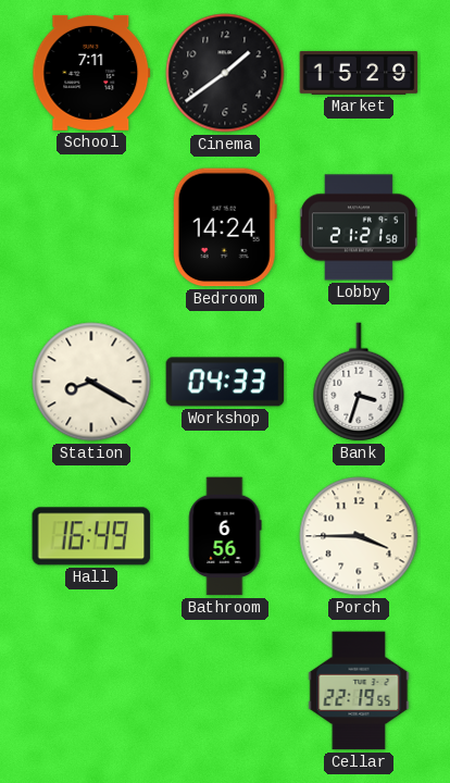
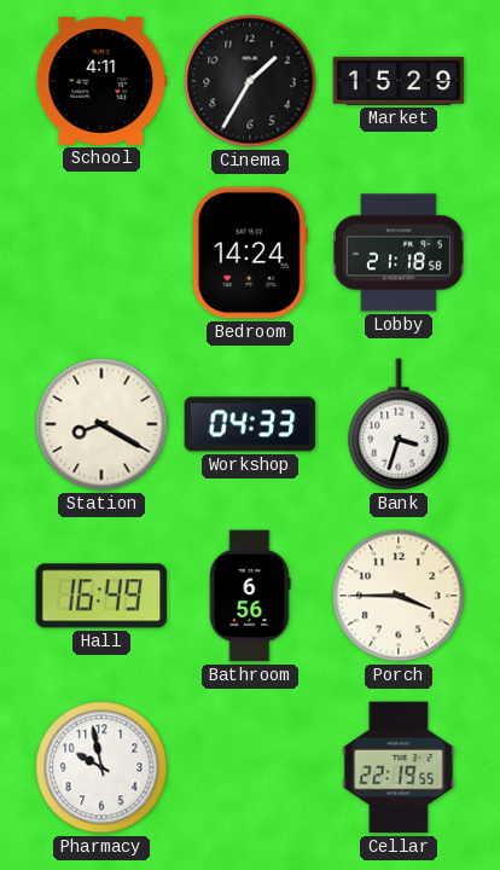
School: 7:11 -> 4:11
Cinema: 1:39 -> 1:35
Lobby: 21:21 -> 21:18
Pharmacy: none -> 9:58
